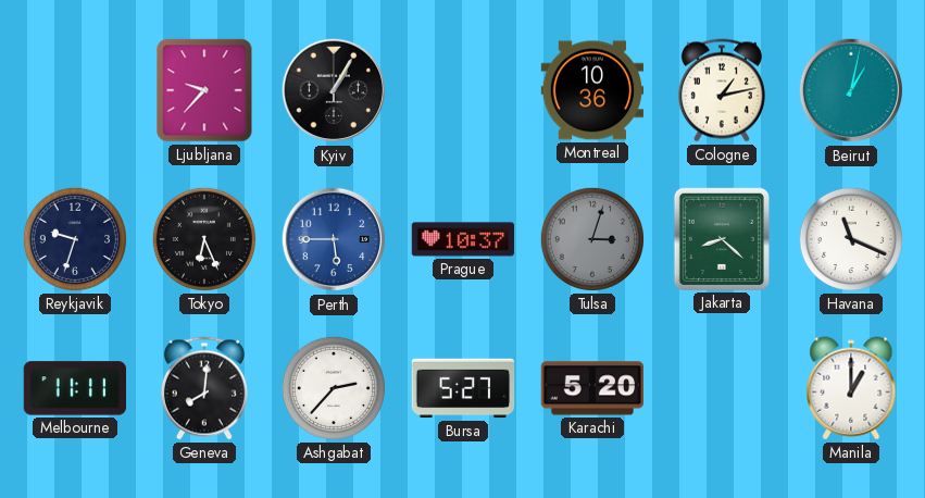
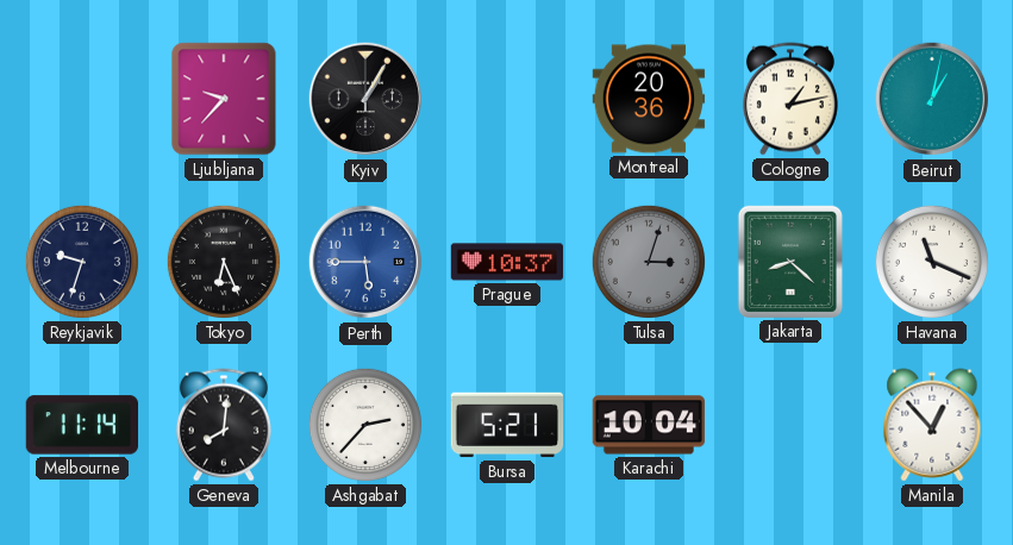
Montreal: 10:36 -> 20:36
Melbourne: 11:11 -> 11:14
Bursa: 5:27 -> 5:21
Karachi: 5:20 -> 10:04
Manila: 1:00 -> 12:53
